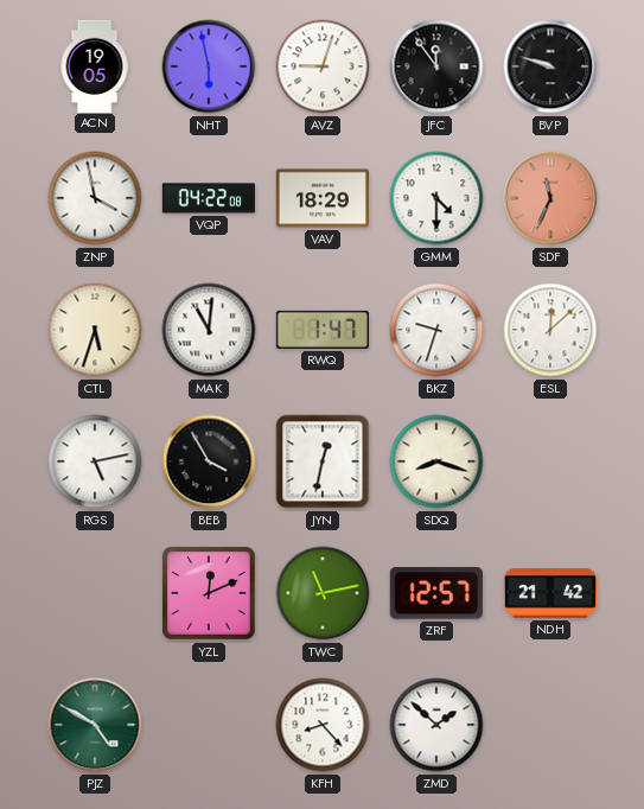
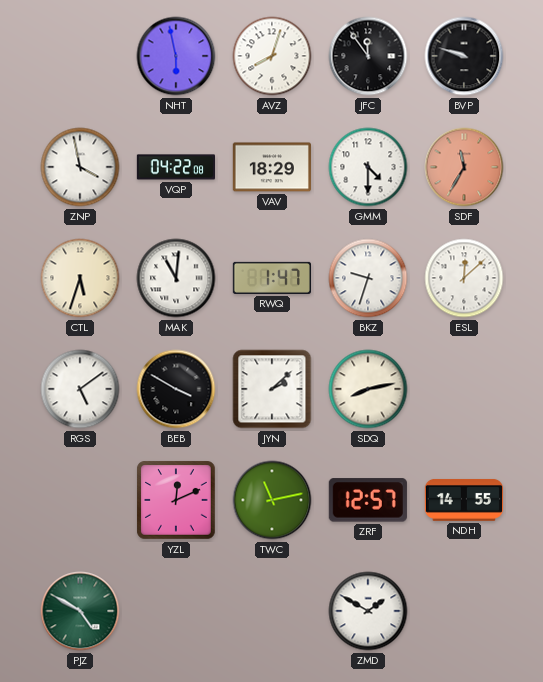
ACN: 19:05 -> none
AVZ: 9:03 -> 8:03
SDF: 11:34 -> 11:35
RGS: 5:13 -> 5:09
BEB: 3:55 -> 3:50
JYN: 12:32 -> 2:08
SDQ: 8:18 -> 8:13
NDH: 21:42 -> 14:55
KFH: 8:23 -> none
ZMD: 1:52 -> 1:50
